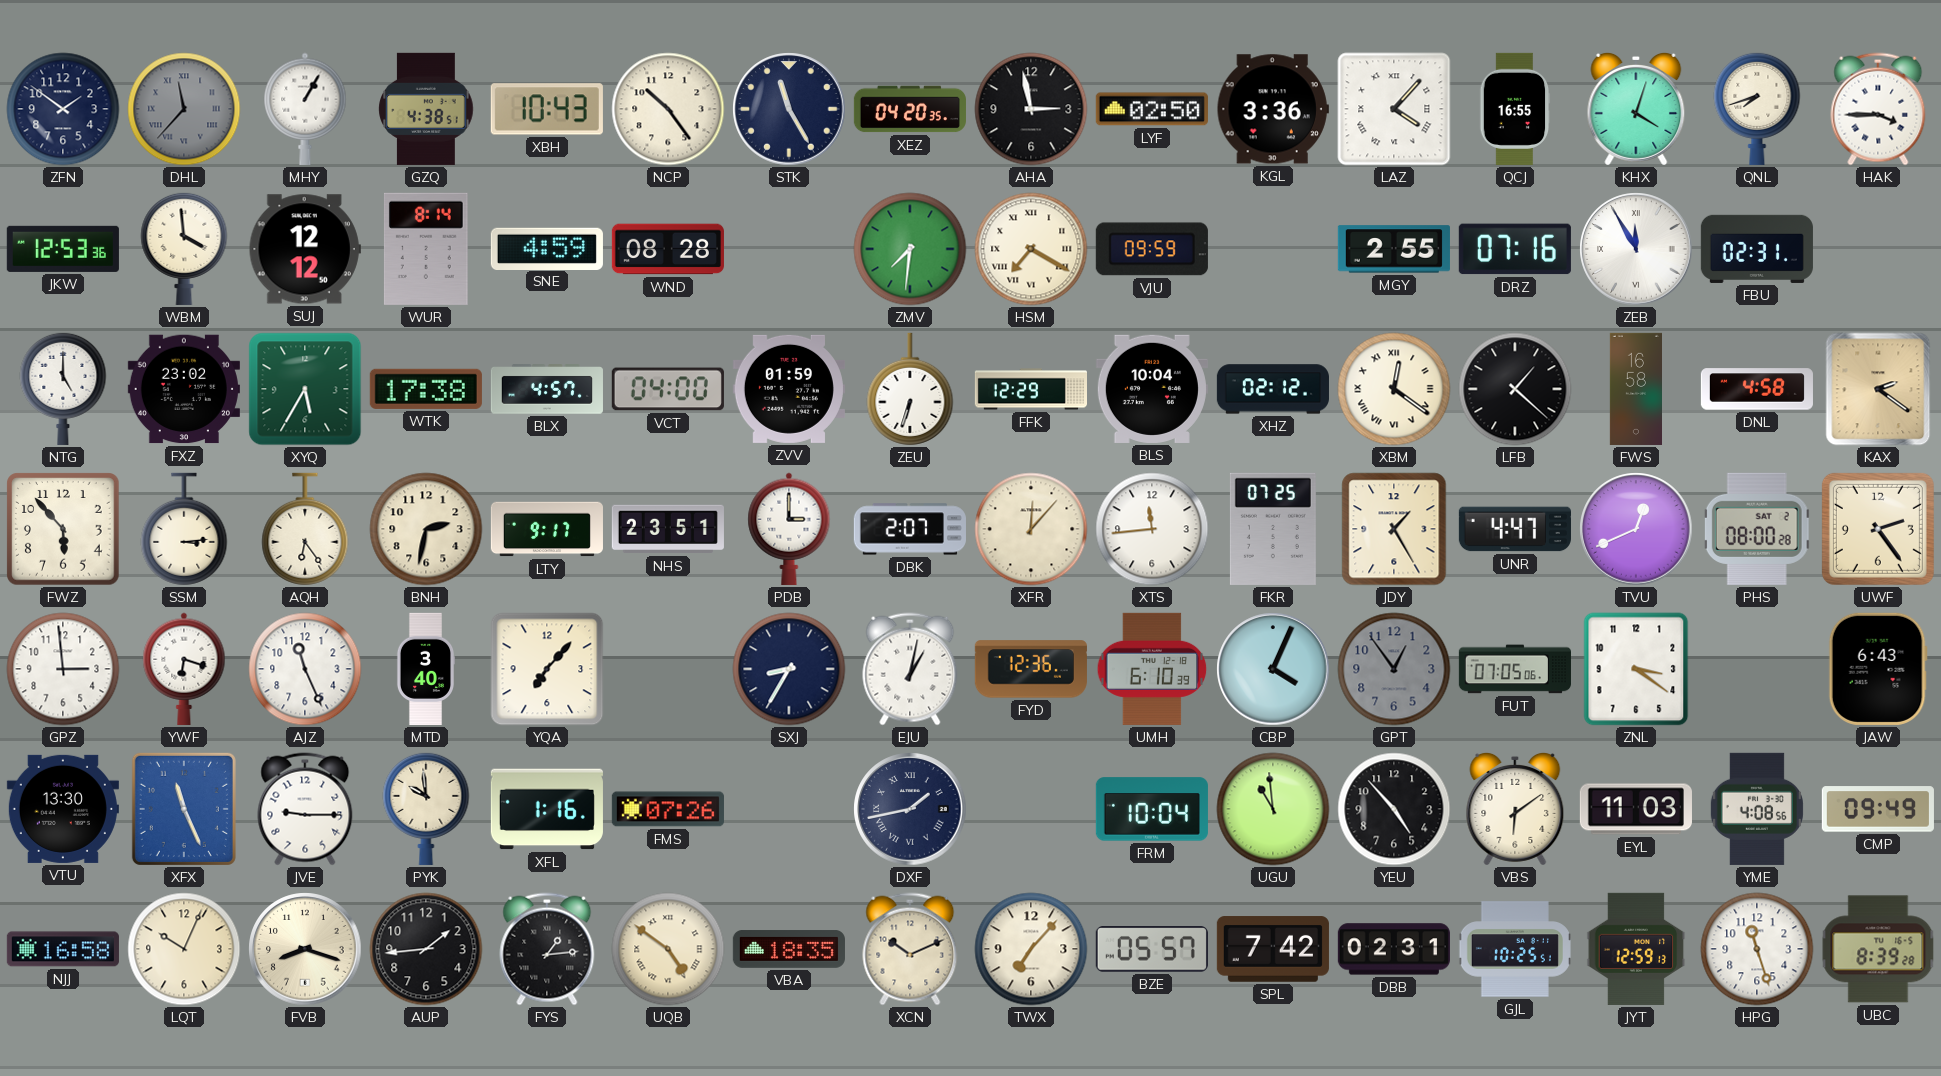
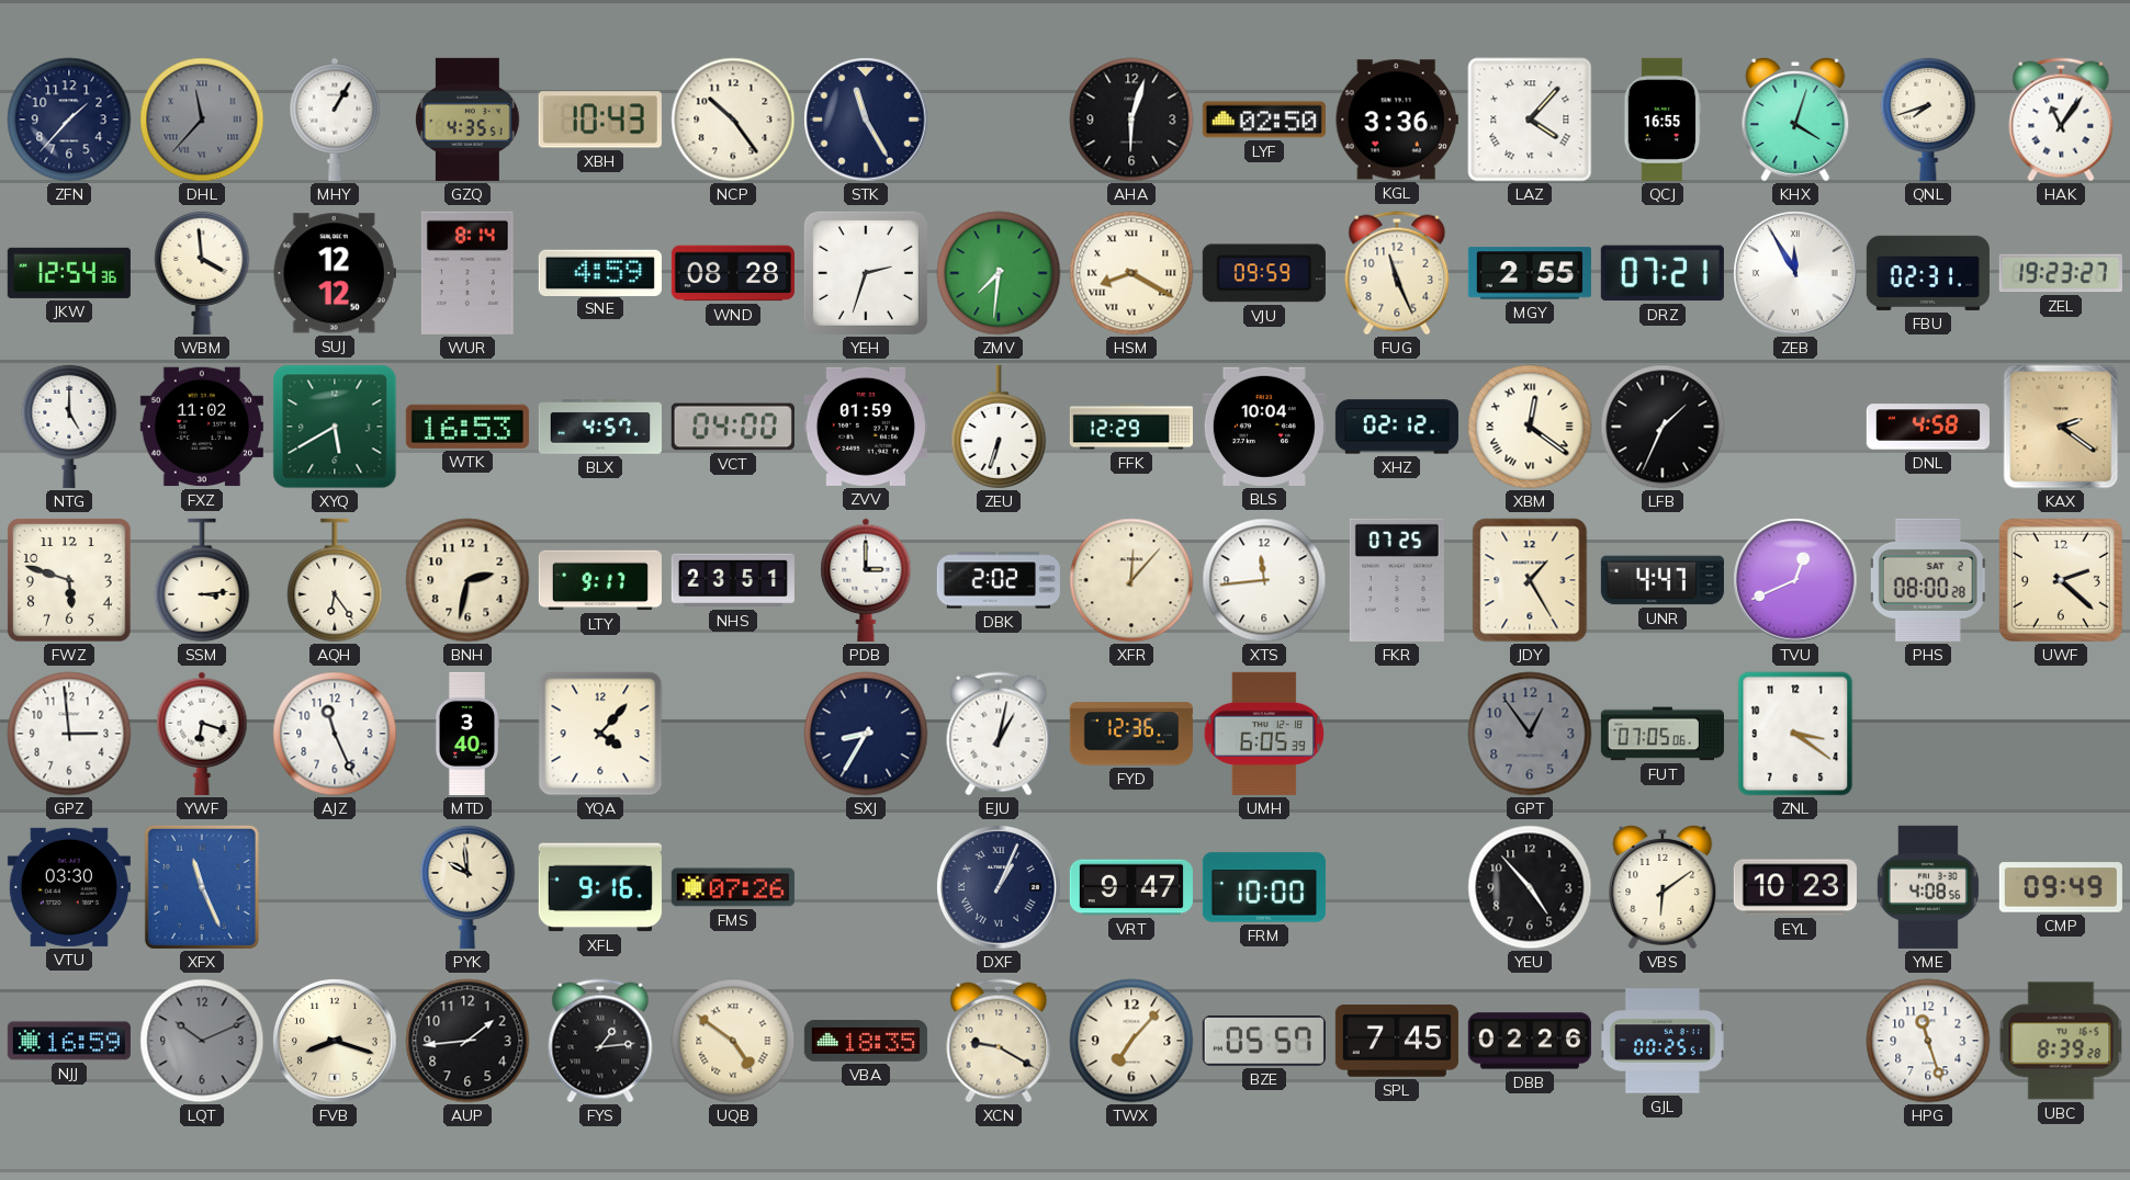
ZFN: 1:51 -> 1:37
GZQ: 4:38 -> 4:35
XEZ: 04:20 -> none
AHA: 2:58 -> 6:03
HAK: 3:45 -> 11:06
JKW: 12:53 -> 12:54
YEH: none -> 2:33
HSM: 7:20 -> 8:20
FUG: none -> 11:26
DRZ: 07:16 -> 07:21
ZEL: none -> 19:23
FXZ: 23:02 -> 11:02
XYQ: 5:35 -> 5:40
WTK: 17:38 -> 16:53
LFB: 1:22 -> 1:34
FWS: 16:58 -> none
FWZ: 5:53 -> 5:48
DBK: 2:07 -> 2:02
UWF: 2:24 -> 2:22
YQA: 7:07 -> 4:07
UMH: 6:10 -> 6:05
CBP: 4:04 -> none
JAW: 6:43 -> none
VTU: 13:30 -> 03:30
JVE: 9:15 -> none
XFL: 1:16 -> 9:16
DXF: 1:43 -> 1:04
VRT: none -> 9:47
FRM: 10:04 -> 10:00
UGU: 10:59 -> none
EYL: 11:03 -> 10:23
NJJ: 16:58 -> 16:59
LQT: 10:04 -> 10:11
LQT dial: cream -> grey
XCN: 10:11 -> 9:20
SPL: 7:42 -> 7:45
DBB: 02:31 -> 02:26
GJL: 10:25 -> 00:25
JYT: 12:59 -> none
